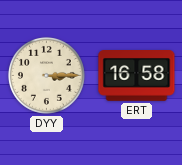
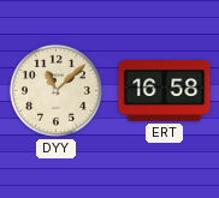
DYY: 3:15 -> 11:08
